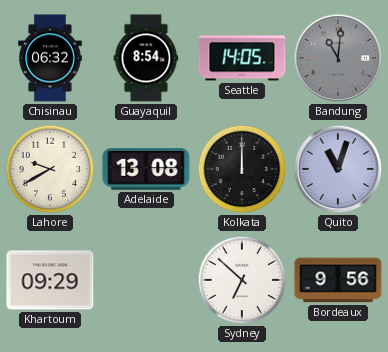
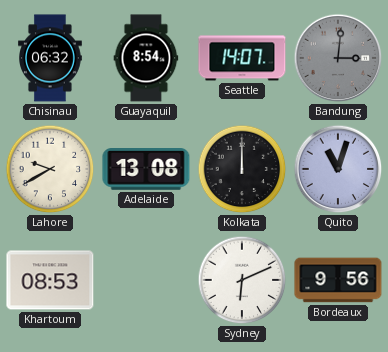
Seattle: 14:05 -> 14:07
Bandung: 11:01 -> 3:01
Khartoum: 09:29 -> 08:53
Sydney: 6:52 -> 6:11
